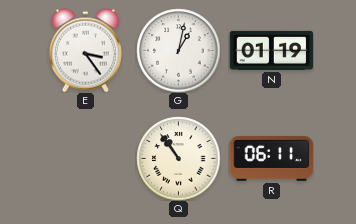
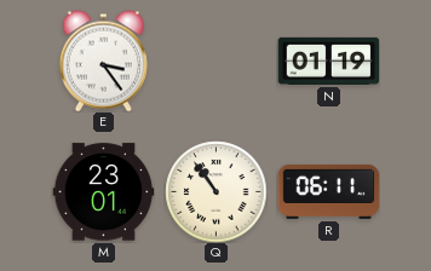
G: 1:02 -> none
M: none -> 23:01
